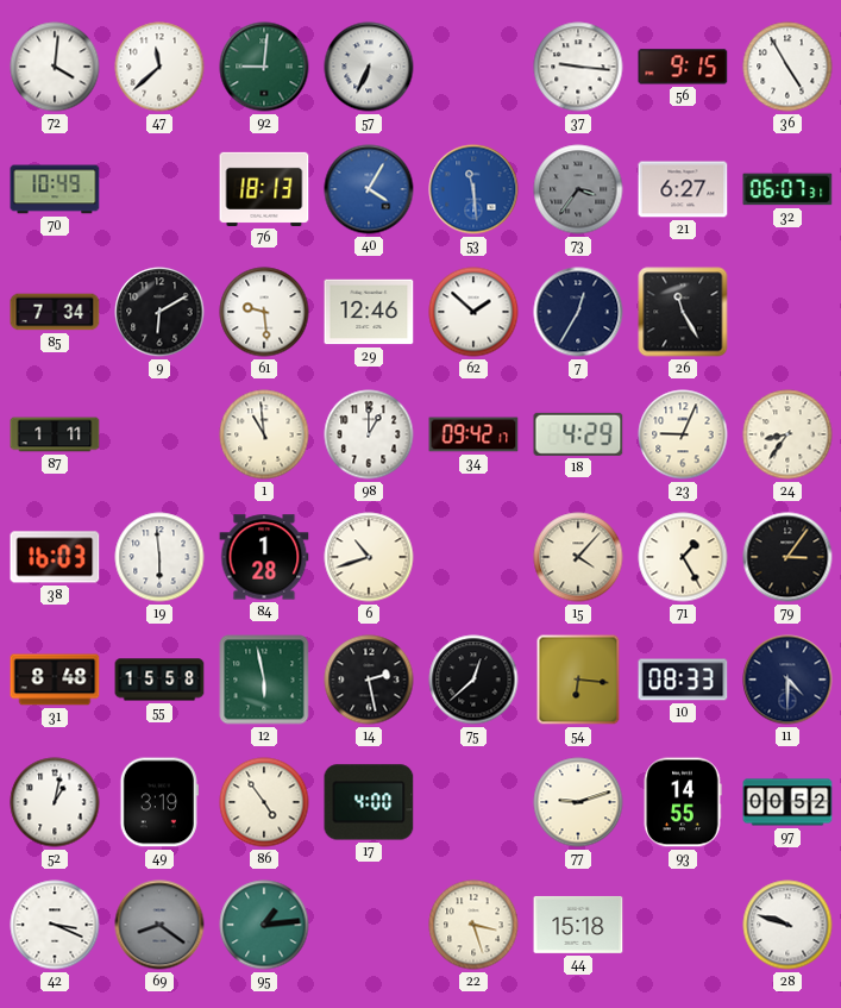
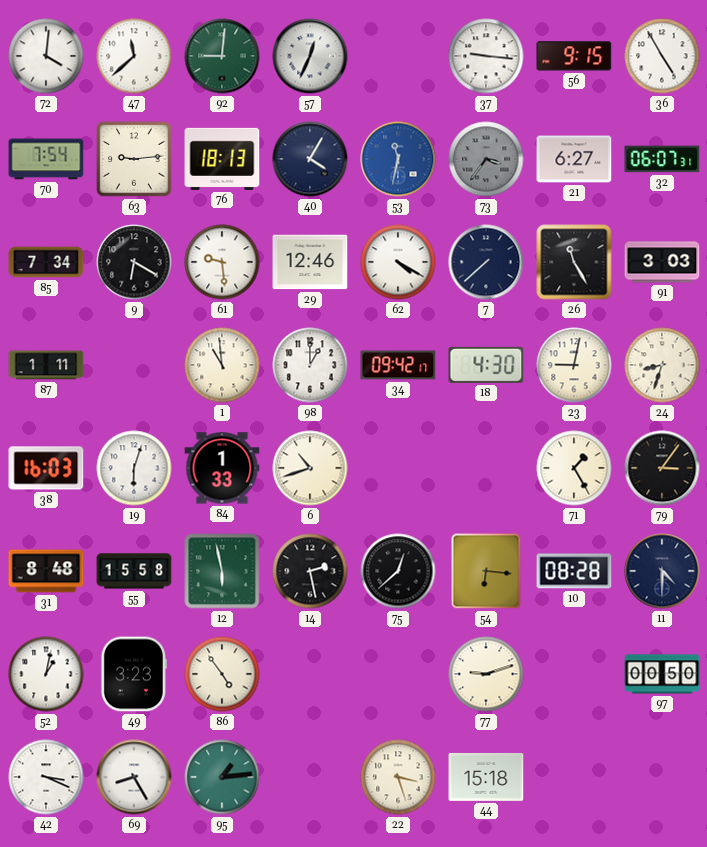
57: 6:34 -> 12:34
70: 10:49 -> 7:54
63: none -> 9:14
40 dial: blue -> navy
53: 11:29 -> 11:32
9: 6:10 -> 6:20
62: 1:52 -> 4:20
7: 12:35 -> 7:38
91: none -> 3:03
18: 4:29 -> 4:30
23: 9:04 -> 9:02
24: 8:36 -> 8:33
19: 5:59 -> 6:03
84: 1:28 -> 1:33
15: 4:07 -> none
10: 08:33 -> 08:28
49: 3:19 -> 3:23
17: 4:00 -> none
93: 14:55 -> none
97: 00:52 -> 00:50
69: 8:21 -> 8:25
69 dial: grey -> white
28: 9:48 -> none
